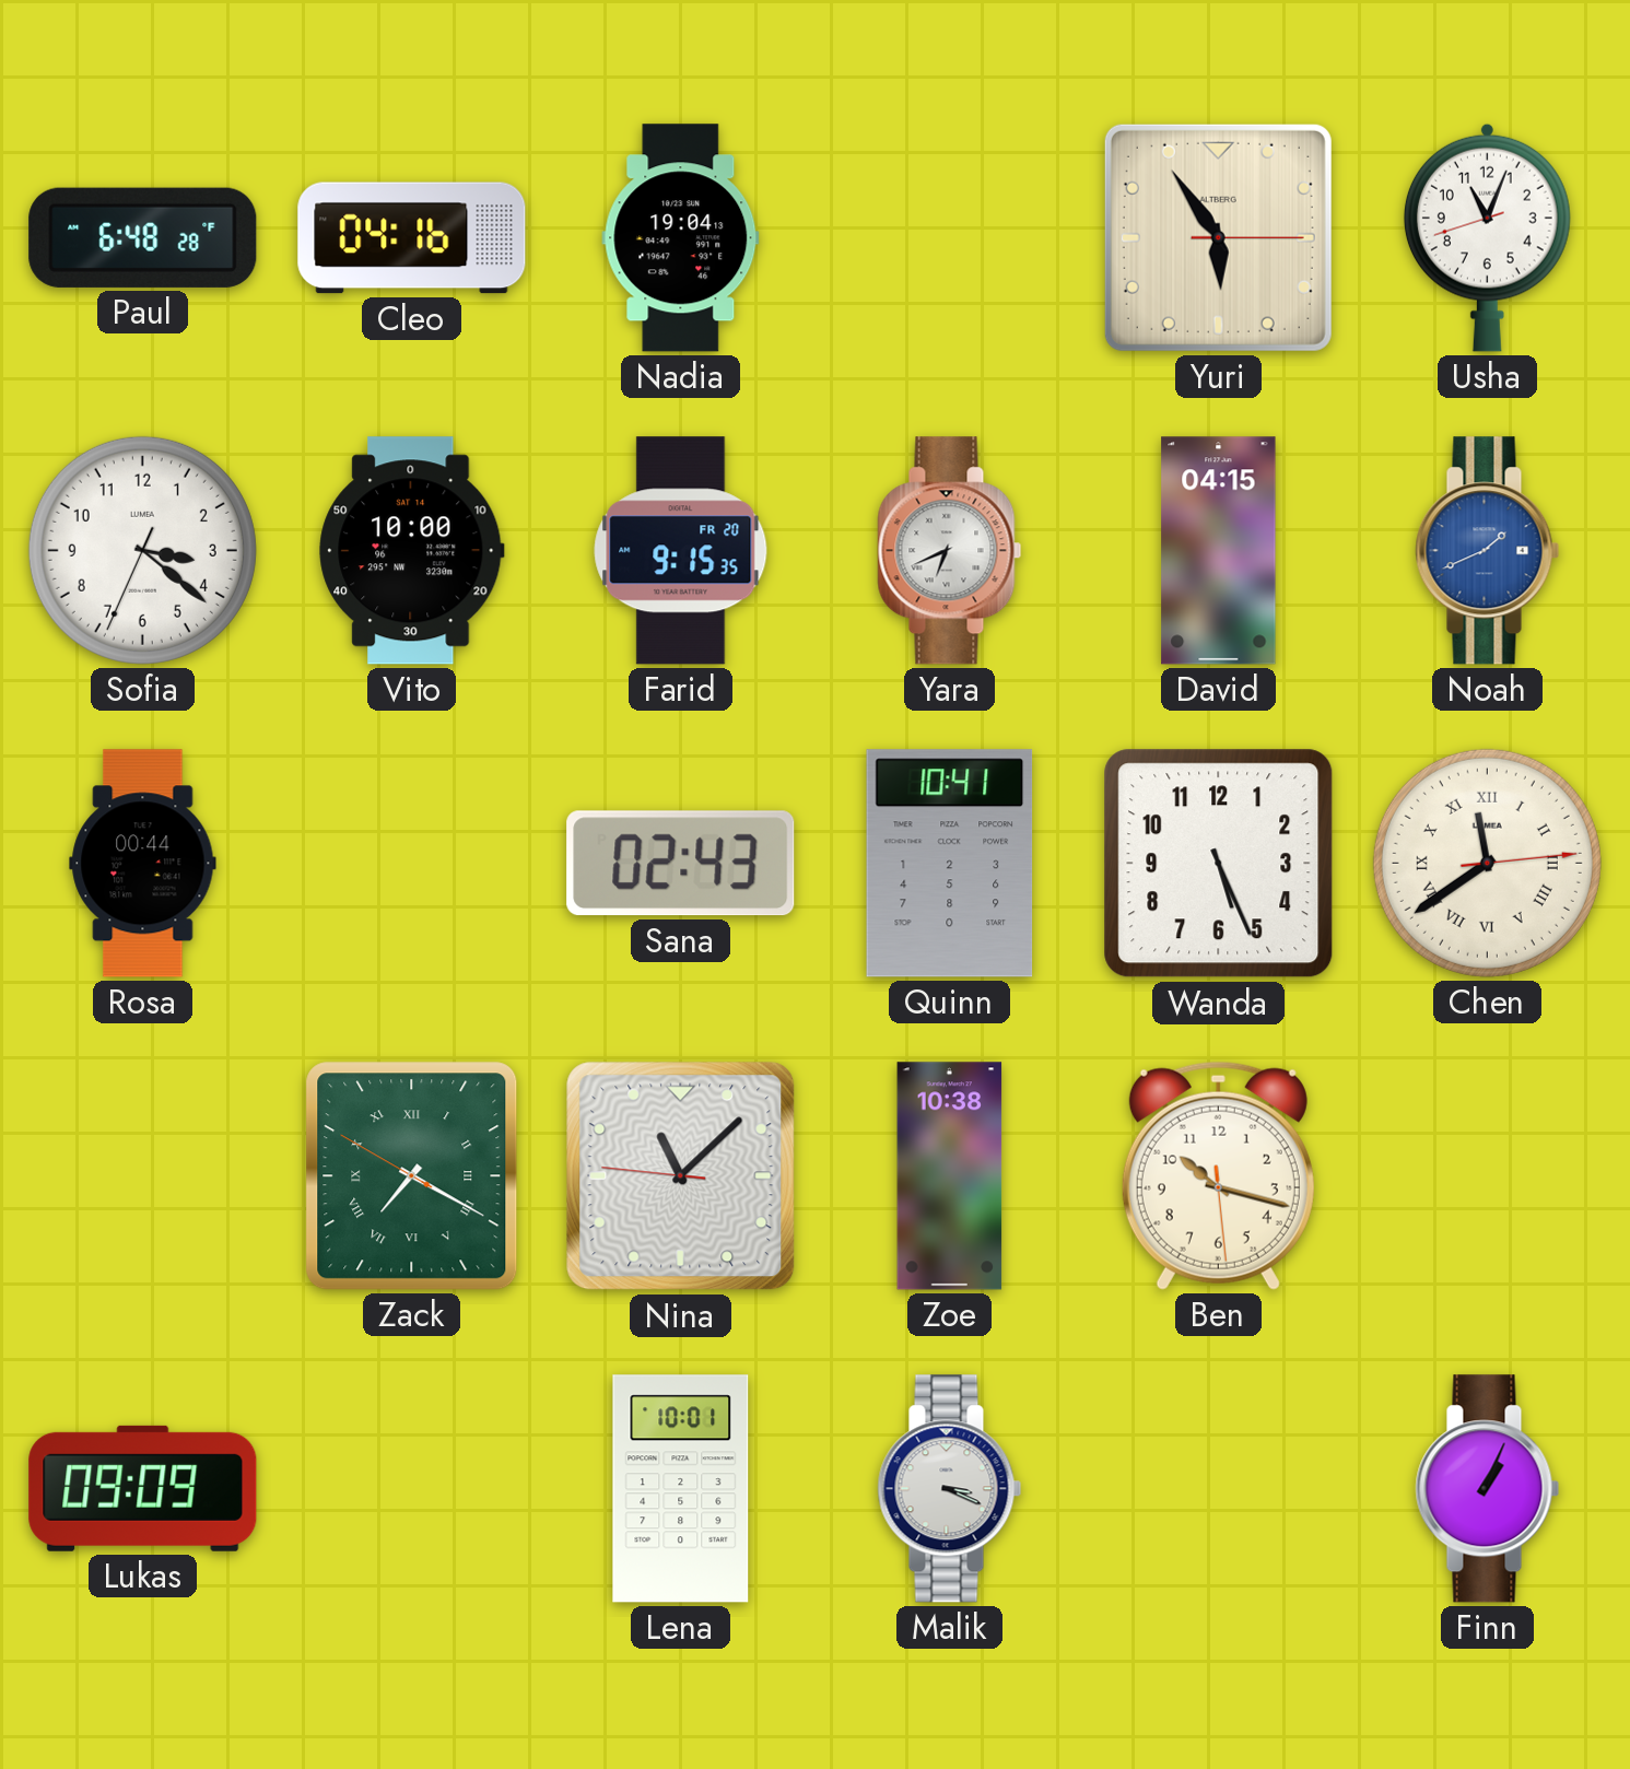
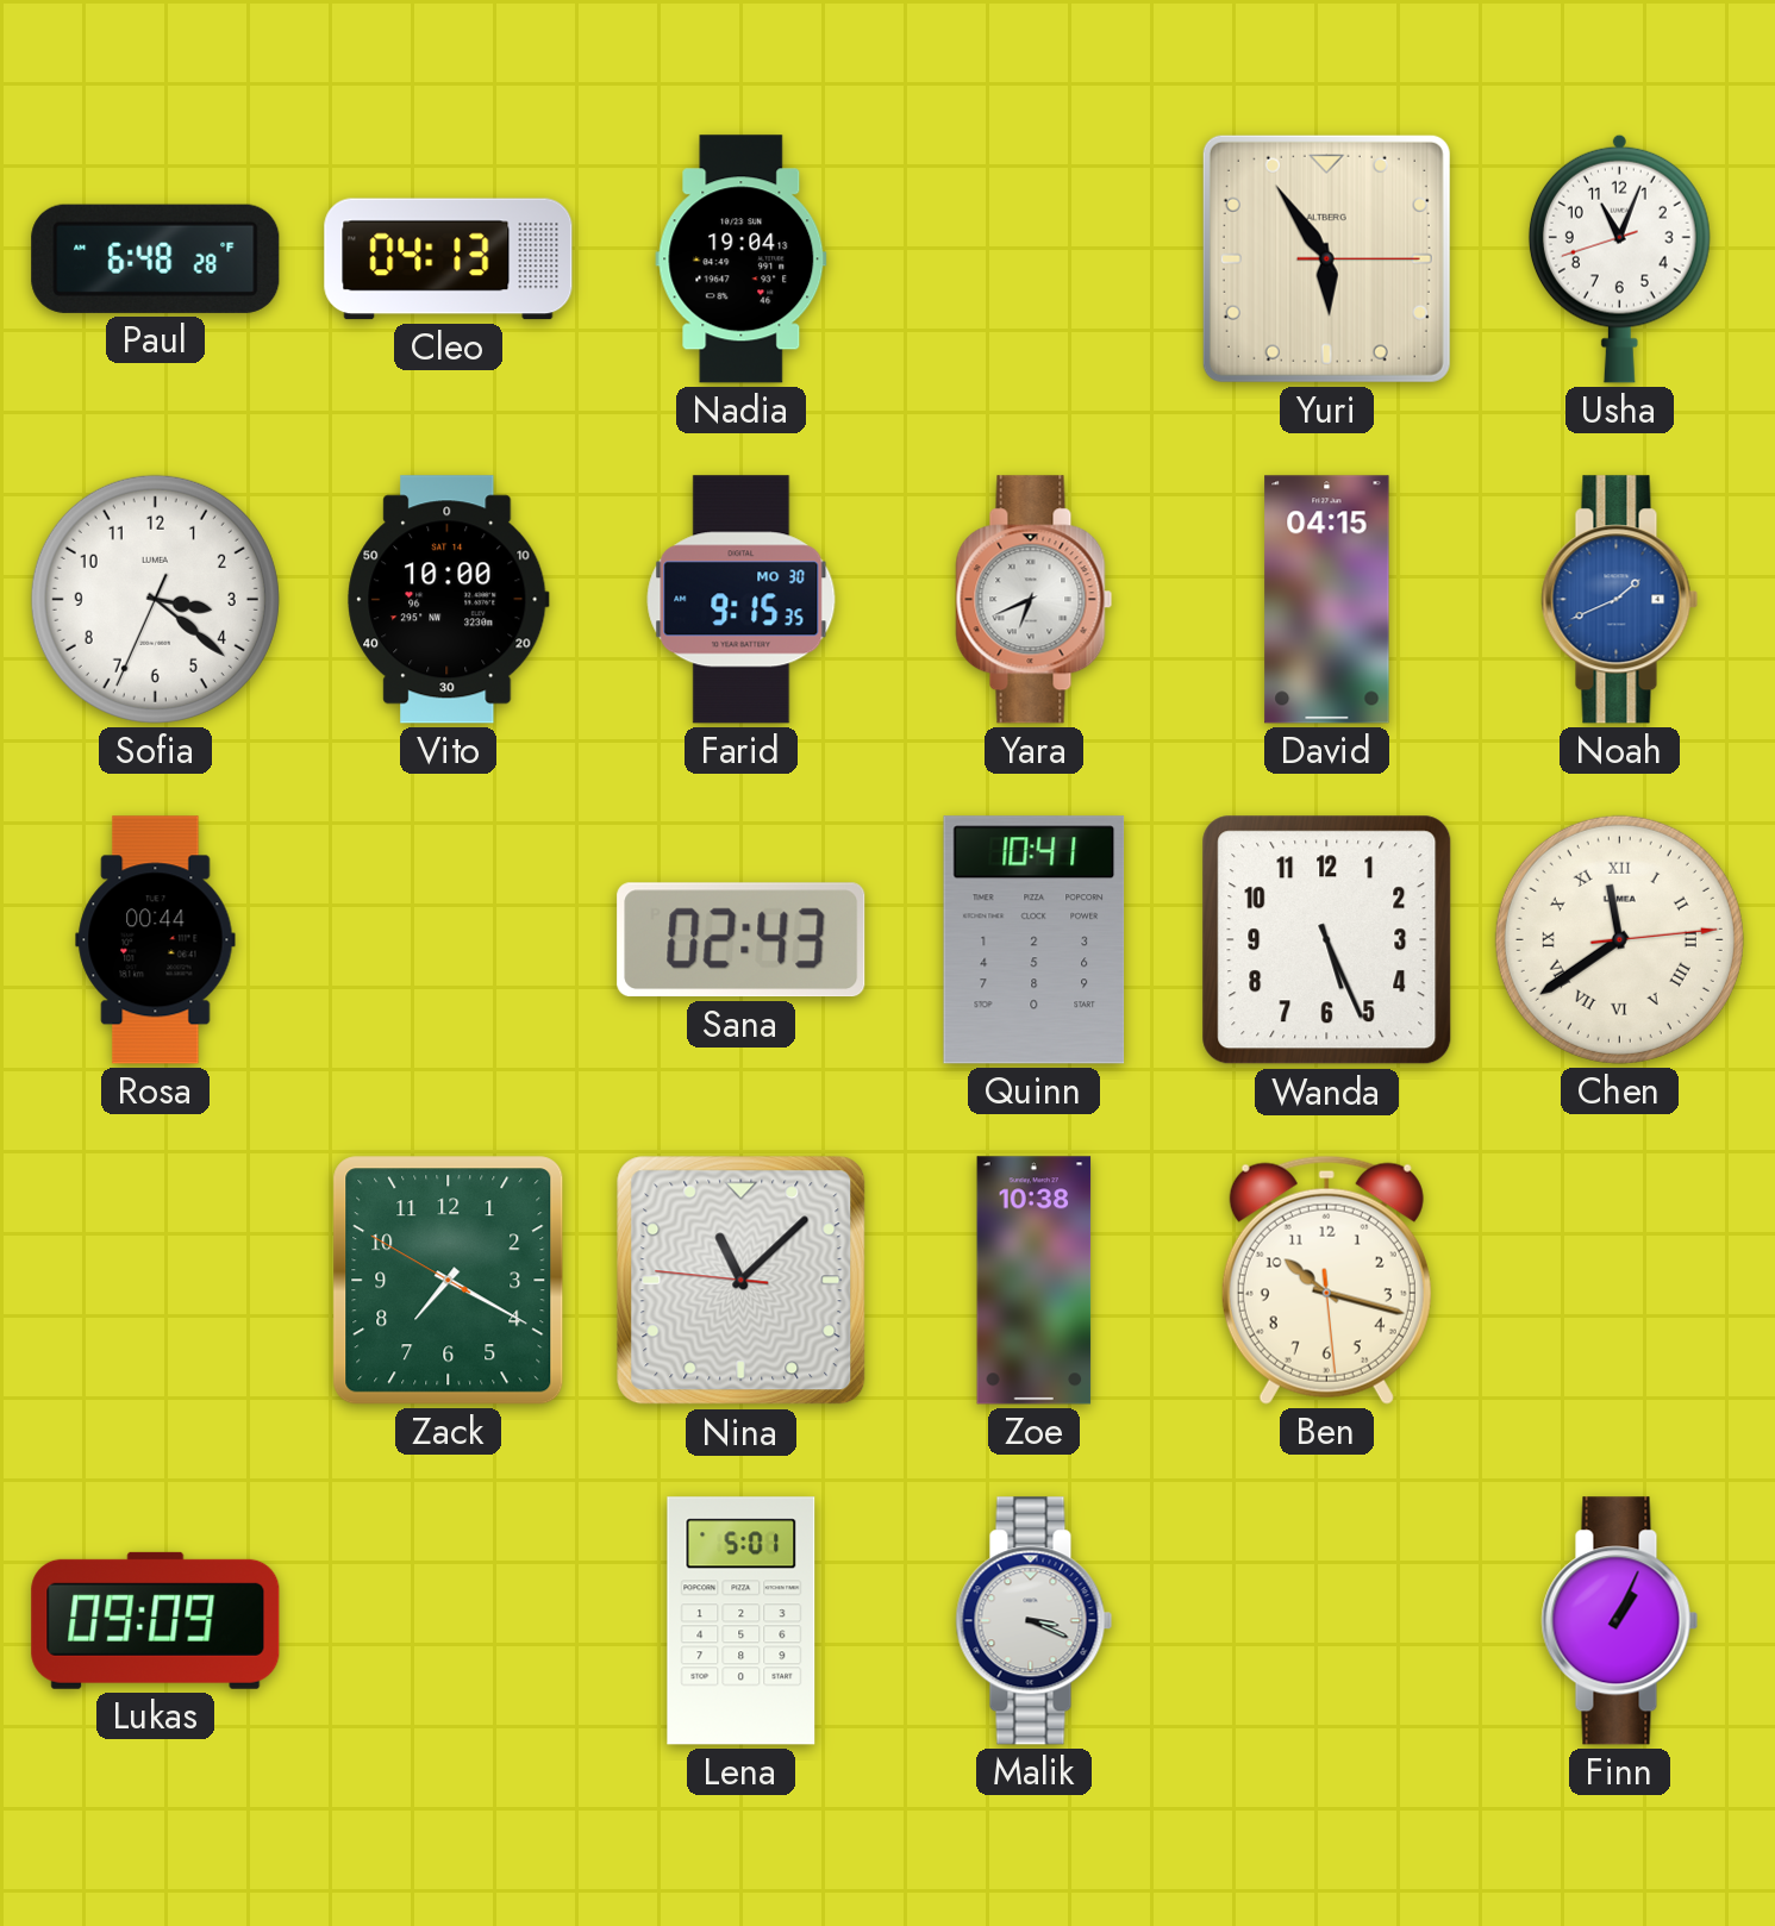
Cleo: 04:16 -> 04:13
Farid date: FR 20 -> MO 30
Zack numerals: Roman -> Arabic
Lena: 10:01 -> 5:01
